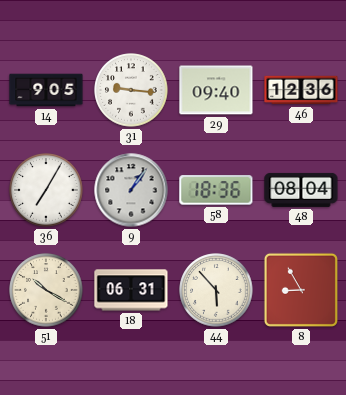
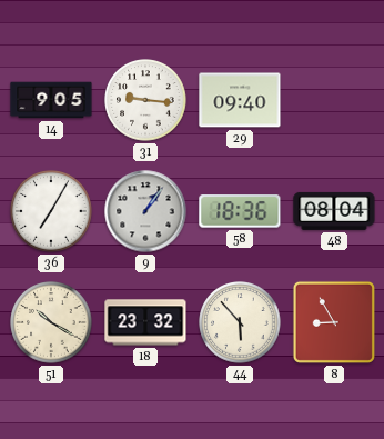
46: 12:36 -> none
18: 06:31 -> 23:32
